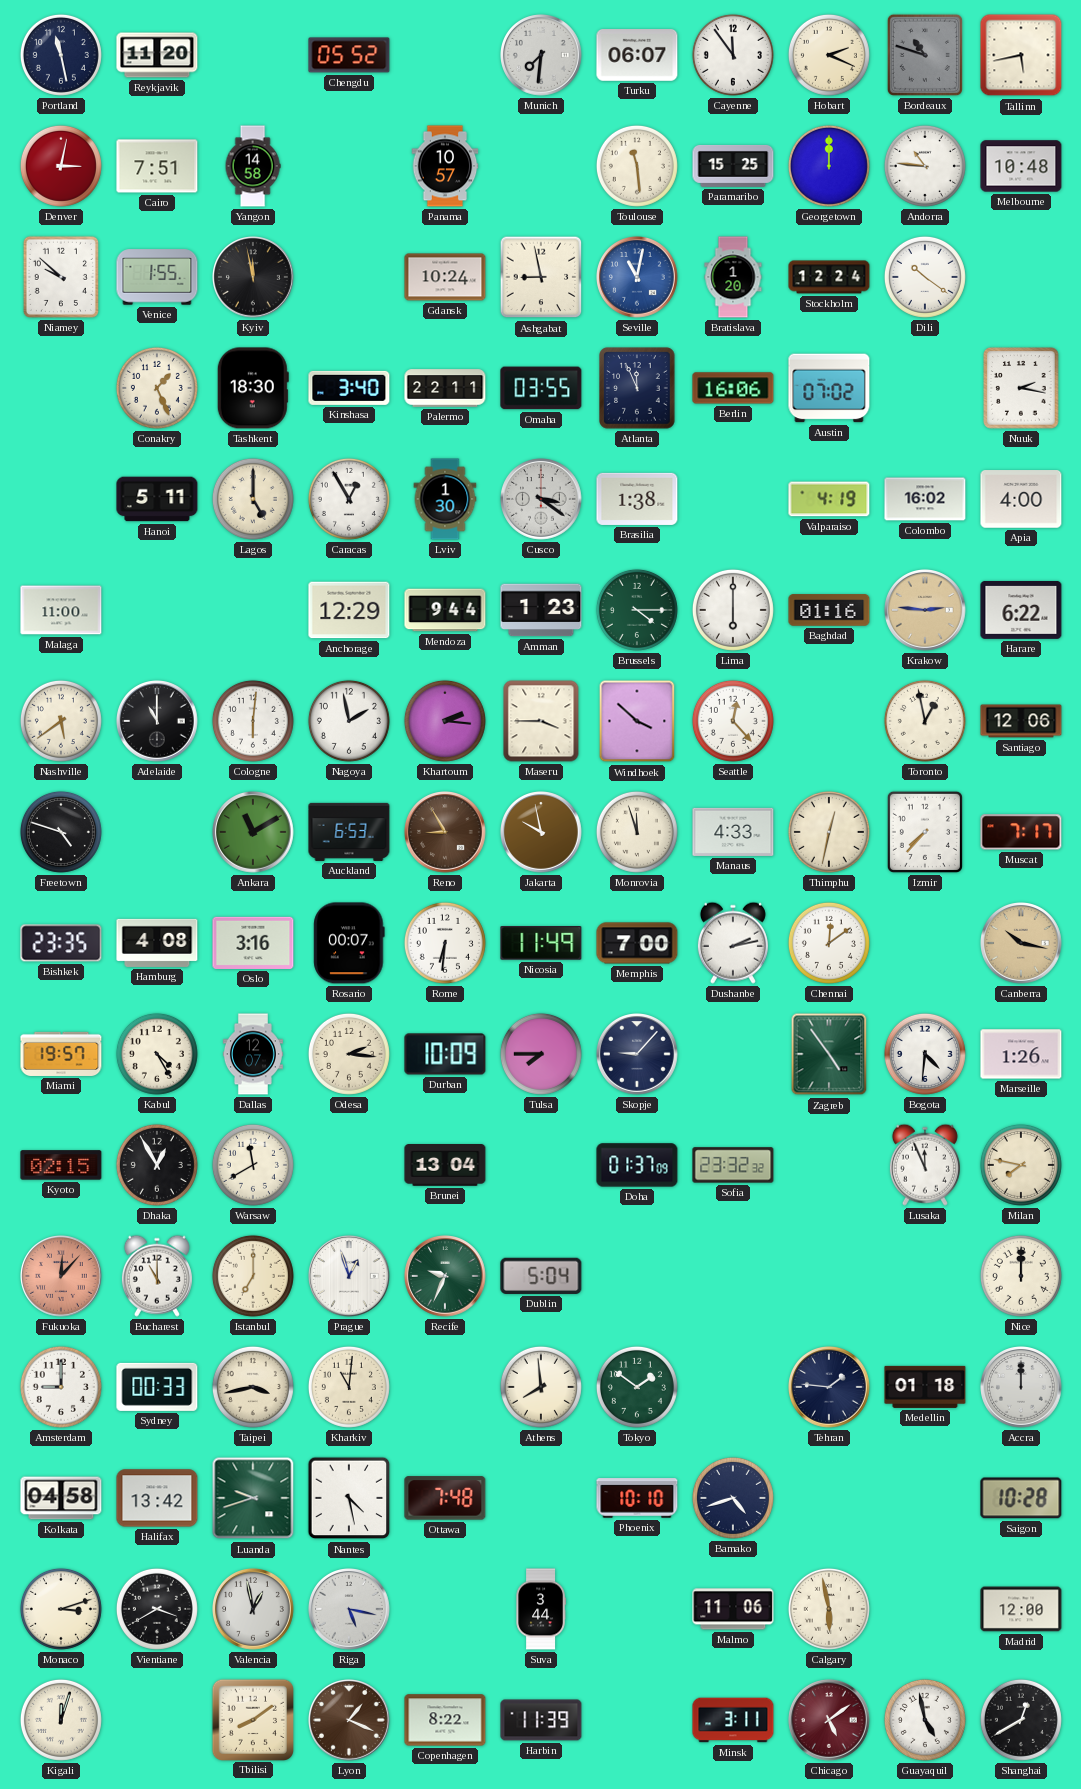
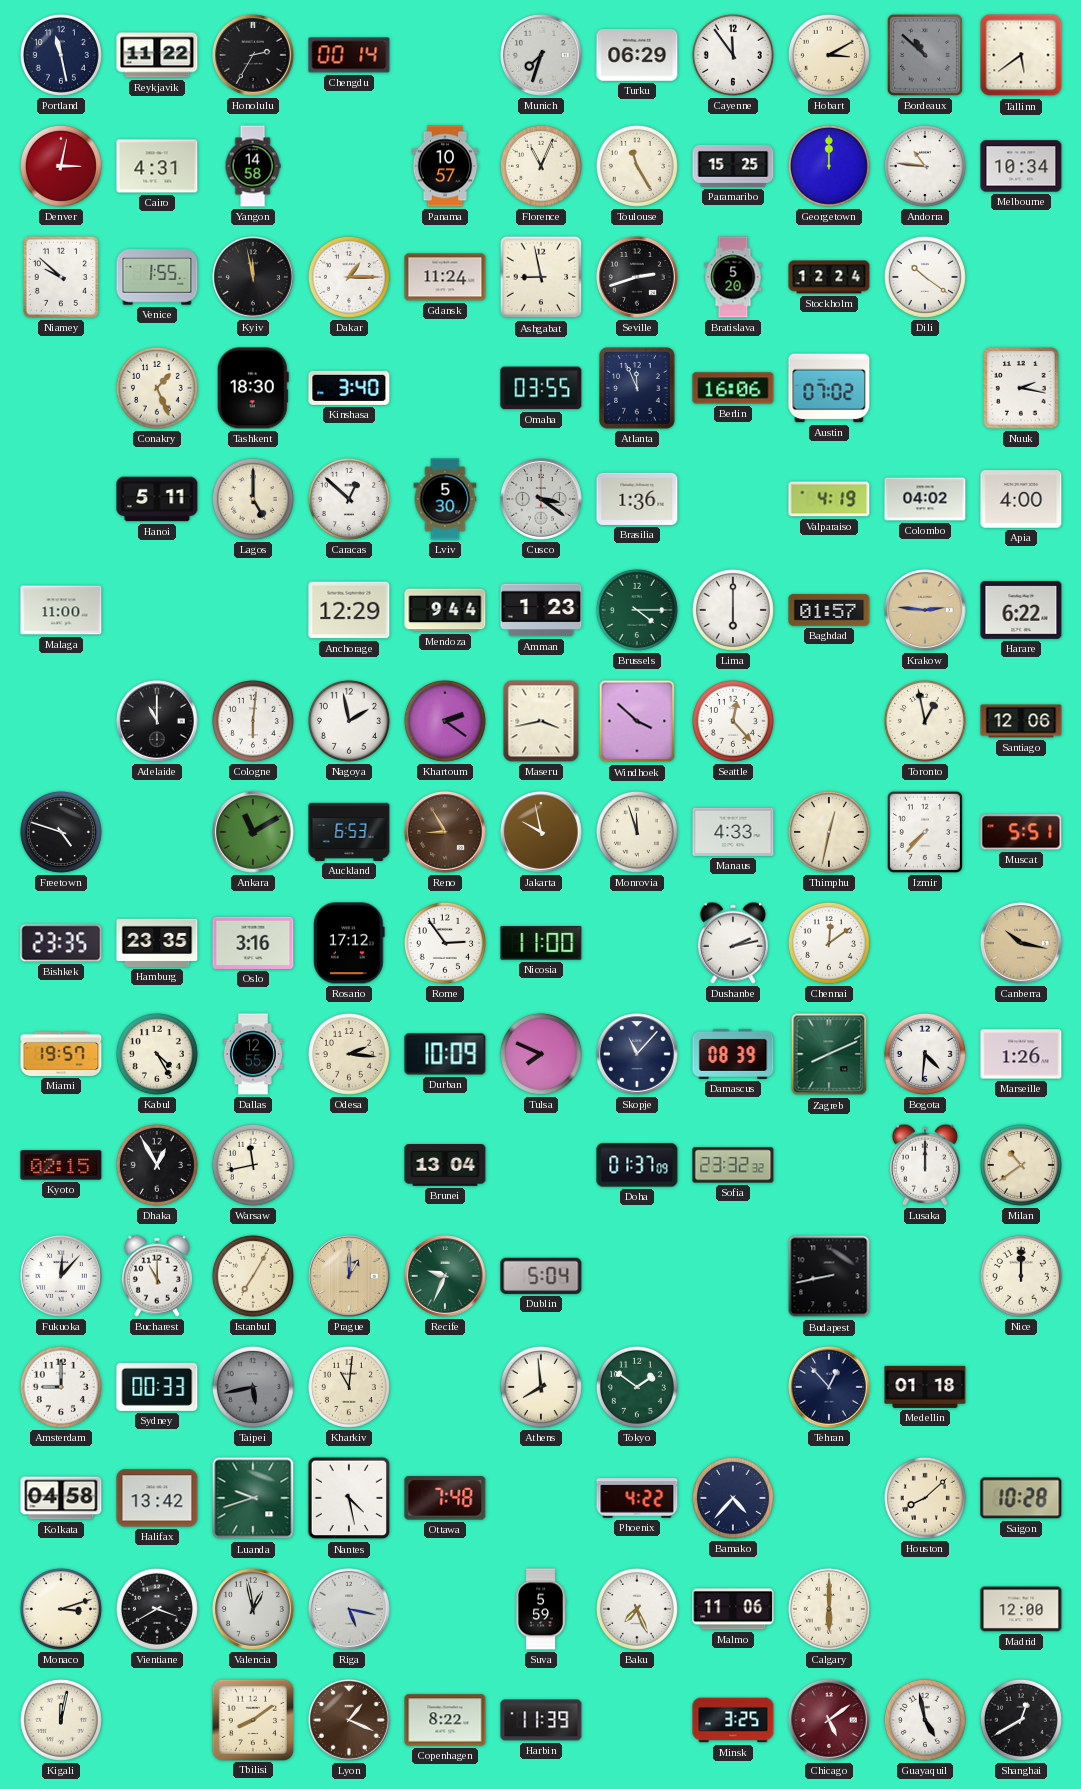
Reykjavik: 11:20 -> 11:22
Honolulu: none -> 2:35
Chengdu: 05:52 -> 00:14
Munich: 7:31 -> 7:33
Turku: 06:07 -> 06:29
Hobart: 2:19 -> 3:10
Bordeaux: 10:48 -> 10:52
Tallinn: 5:43 -> 5:39
Cairo: 7:51 -> 4:31
Florence: none -> 11:04
Toulouse: 11:29 -> 11:25
Melbourne: 10:48 -> 10:34
Dakar: none -> 1:15
Gdansk: 10:24 -> 11:24
Seville: 11:02 -> 2:42
Seville dial: blue -> black
Bratislava: 1:20 -> 5:20
Palermo: 22:11 -> none
Caracas: 12:55 -> 12:52
Lviv: 1:30 -> 5:30
Brasilia: 1:38 -> 1:36
Colombo: 16:02 -> 04:02
Baghdad: 01:16 -> 01:57
Nashville: 5:39 -> none
Khartoum: 2:16 -> 2:21
Maseru: 3:45 -> 3:43
Muscat: 7:17 -> 5:51
Hamburg: 4:08 -> 23:35
Rosario: 00:07 -> 17:12
Rome: 6:31 -> 2:54
Nicosia: 11:49 -> 11:00
Memphis: 7:00 -> none
Dallas: 12:07 -> 12:55
Tulsa: 7:45 -> 7:49
Skopje: 9:07 -> 11:07
Damascus: none -> 08:39
Zagreb: 4:54 -> 8:11
Warsaw: 11:40 -> 11:43
Lusaka: 11:56 -> 12:00
Milan: 7:47 -> 10:39
Fukuoka dial: salmon -> white
Istanbul: 7:00 -> 7:05
Prague: 12:57 -> 1:00
Prague dial: white -> champagne
Budapest: none -> 8:43
Taipei: 3:43 -> 5:43
Taipei dial: cream -> grey
Tehran: 1:46 -> 12:53
Accra: 12:00 -> none
Phoenix: 10:10 -> 4:22
Bamako: 4:42 -> 4:37
Houston: none -> 8:08
Suva: 3:44 -> 5:59
Baku: none -> 7:26
Calgary: 5:58 -> 6:00
Kigali: 12:03 -> 12:02
Minsk: 3:11 -> 3:25
